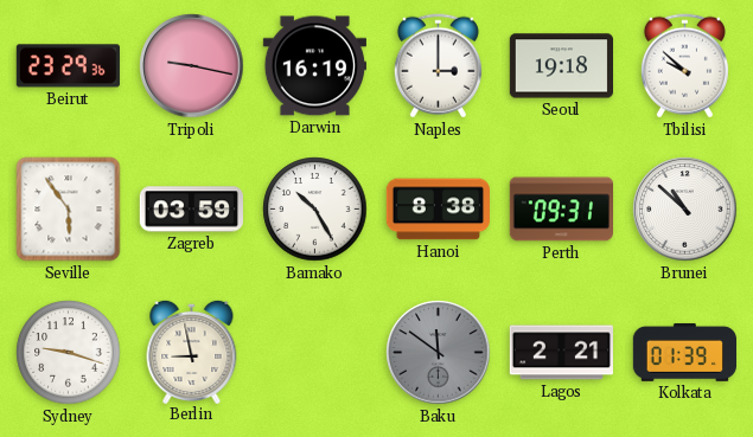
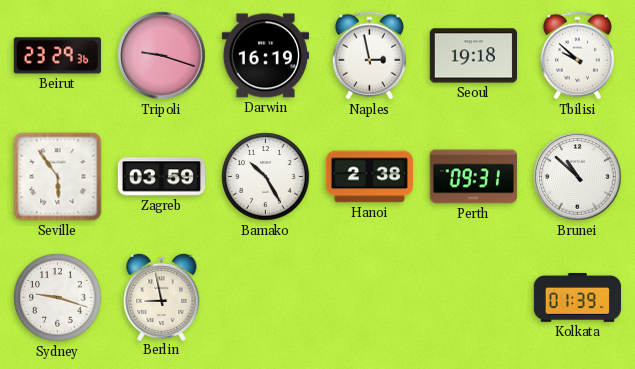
Tripoli: 9:17 -> 9:18
Naples: 3:00 -> 2:58
Hanoi: 8:38 -> 2:38
Baku: 11:51 -> none
Lagos: 2:21 -> none
